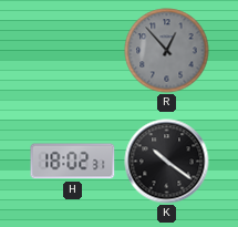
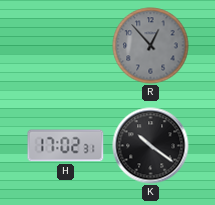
H: 18:02 -> 17:02
